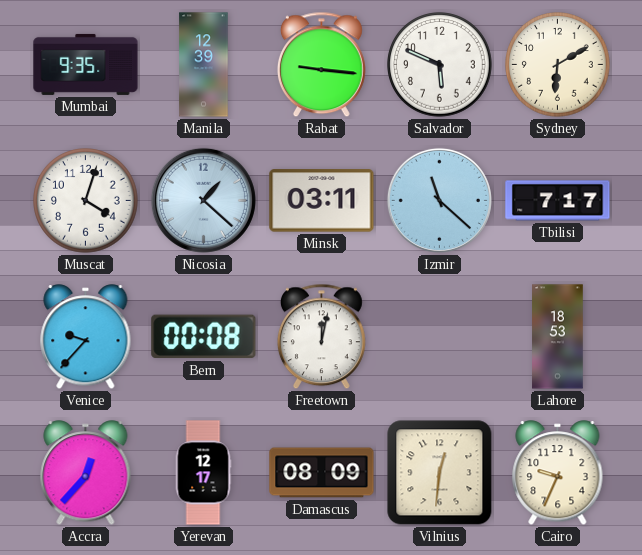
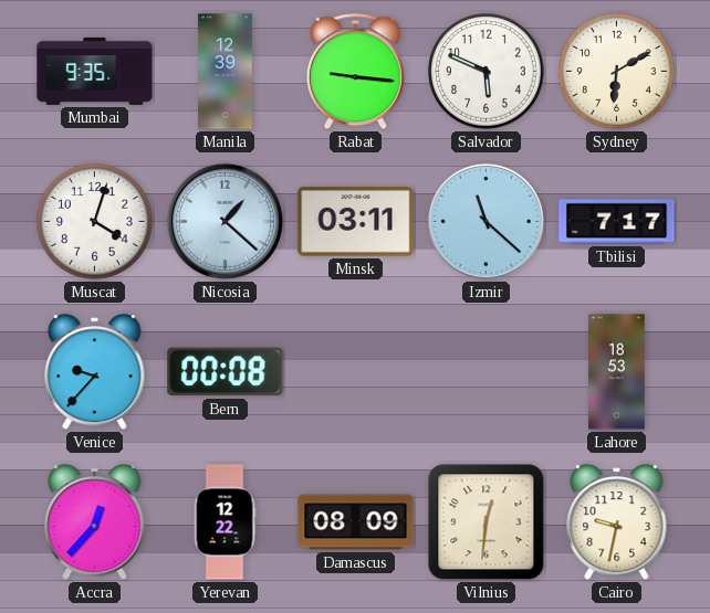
Freetown: 12:02 -> none
Yerevan: 12:17 -> 12:22
Cairo: 9:34 -> 9:32
